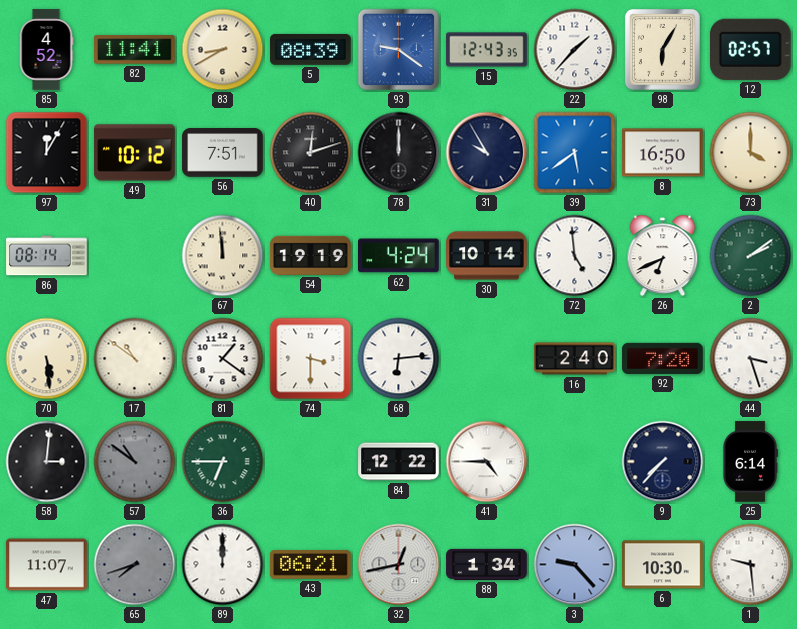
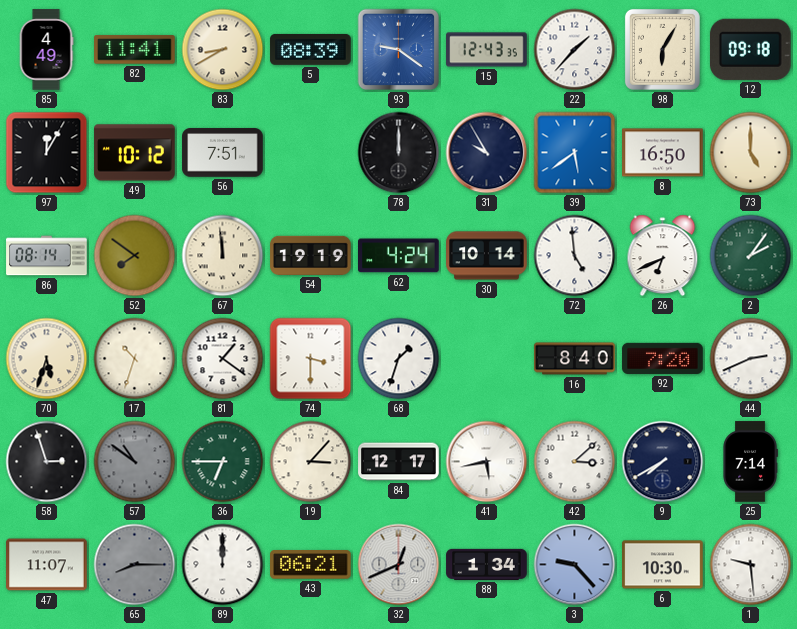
85: 4:52 -> 4:49
12: 02:57 -> 09:18
40: 12:12 -> none
73: 4:00 -> 5:00
52: none -> 7:51
2: 2:09 -> 2:06
70: 5:29 -> 5:33
17: 10:51 -> 10:33
68: 6:14 -> 1:33
16: 2:40 -> 8:40
44: 3:27 -> 2:41
58: 3:01 -> 2:57
19: none -> 3:07
84: 12:22 -> 12:17
41: 4:45 -> 5:43
42: none -> 3:08
9: 7:37 -> 7:40
25: 6:14 -> 7:14
65: 7:42 -> 8:15
32: 12:43 -> 12:41
